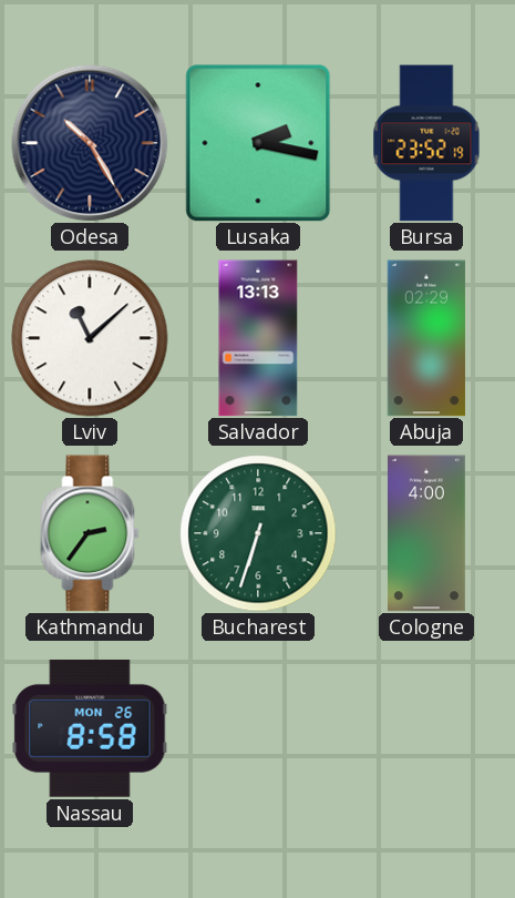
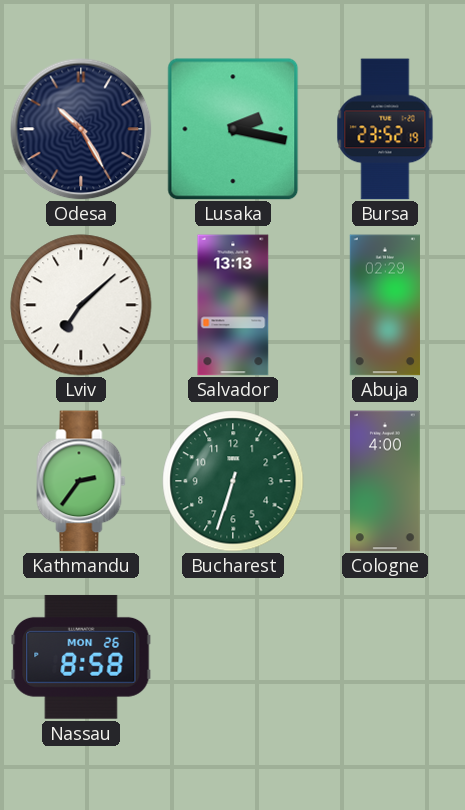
Lviv: 11:08 -> 7:08
